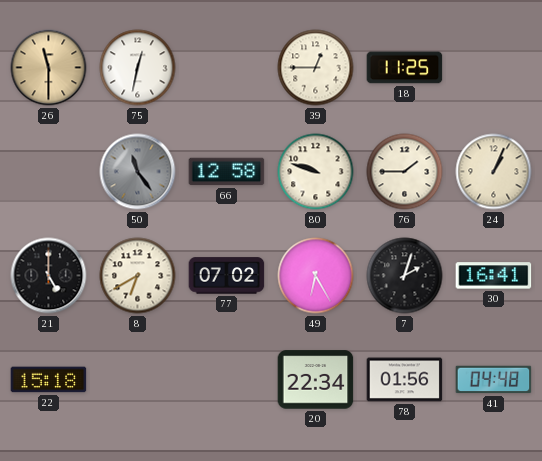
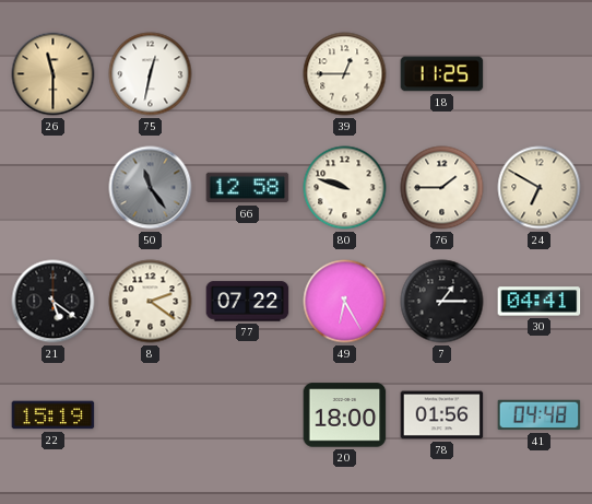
24: 1:04 -> 6:50
21: 5:00 -> 5:21
8: 6:40 -> 2:21
77: 07:02 -> 07:22
7: 2:03 -> 1:15
30: 16:41 -> 04:41
22: 15:18 -> 15:19
20: 22:34 -> 18:00
